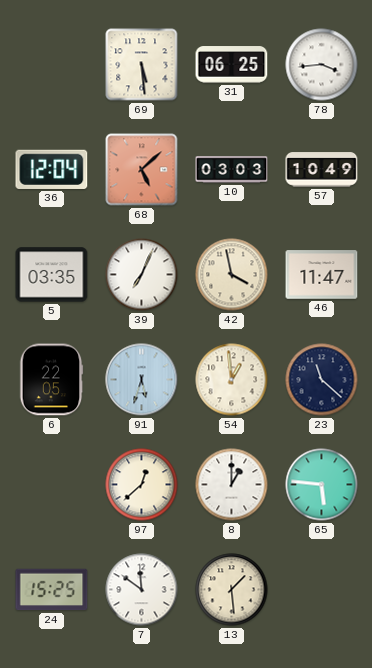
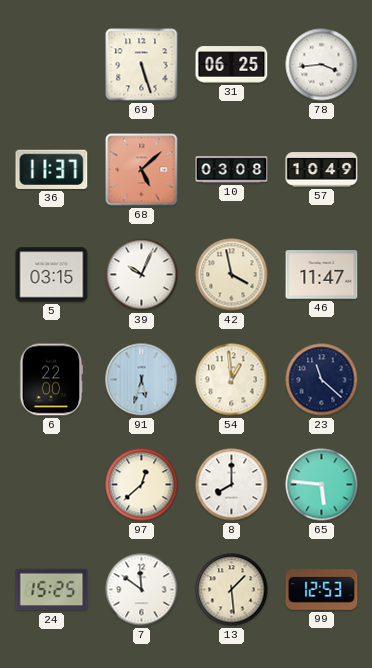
69: 5:29 -> 5:27
36: 12:04 -> 11:37
10: 03:03 -> 03:08
5: 03:35 -> 03:15
39: 7:04 -> 10:04
6: 22:05 -> 22:00
8: 1:00 -> 8:00
99: none -> 12:53
